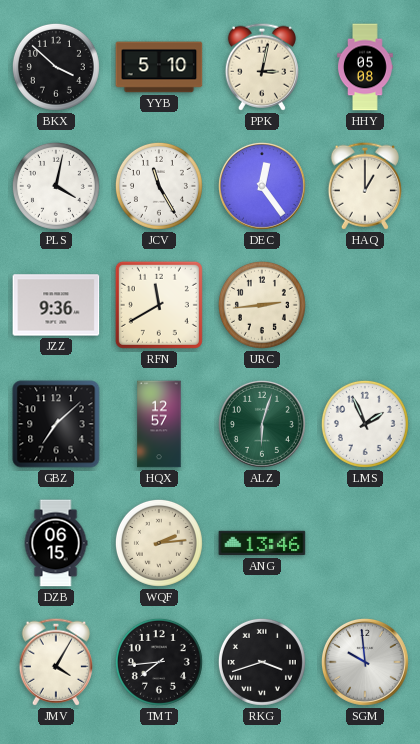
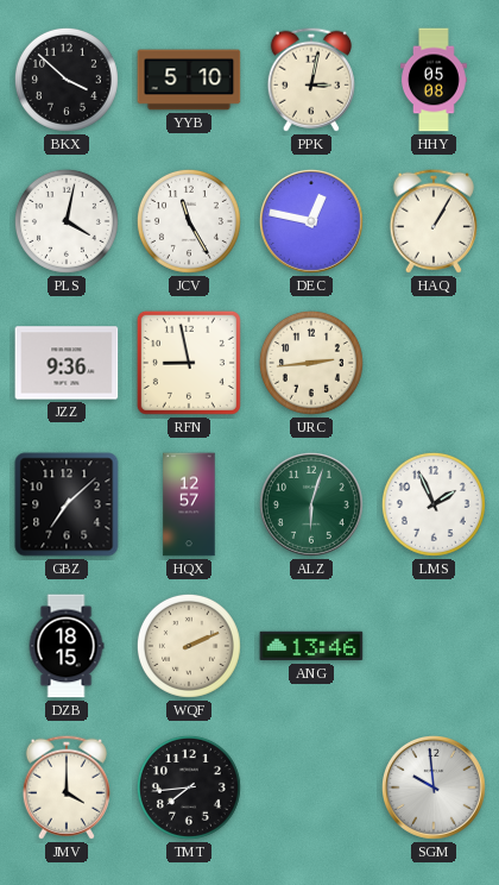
DEC: 12:24 -> 12:47
HAQ: 1:00 -> 1:05
RFN: 11:40 -> 8:58
DZB: 06:15 -> 18:15
WQF: 2:14 -> 2:11
JMV: 4:05 -> 4:00
RKG: 3:42 -> none
